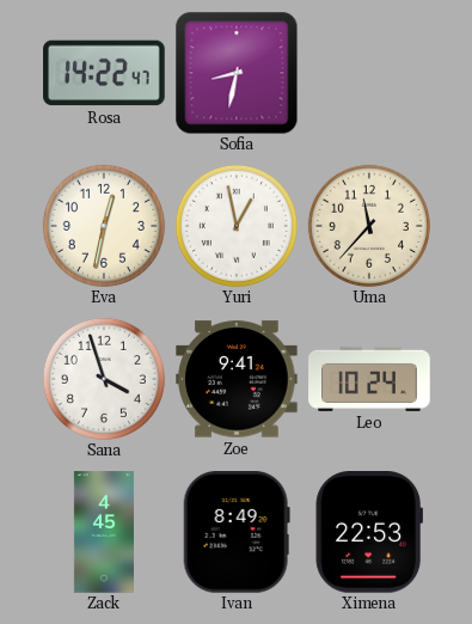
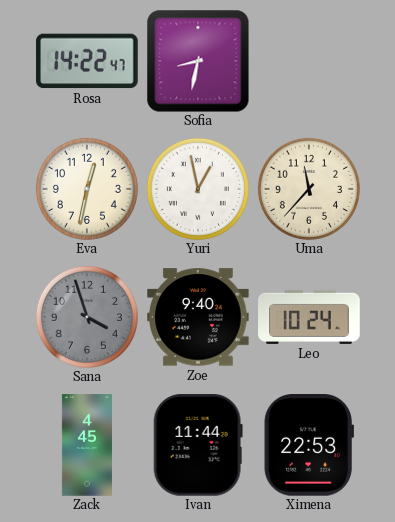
Sana dial: white -> grey
Zoe: 9:41 -> 9:40
Ivan: 8:49 -> 11:44
